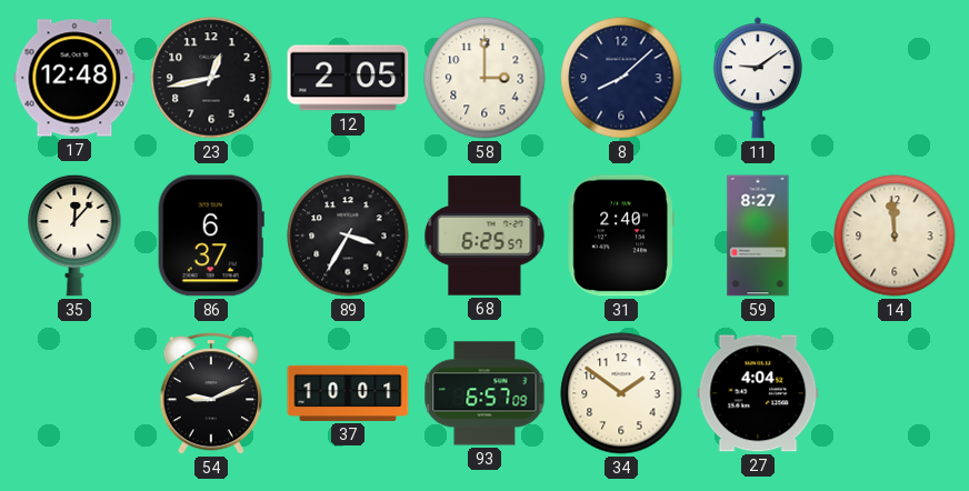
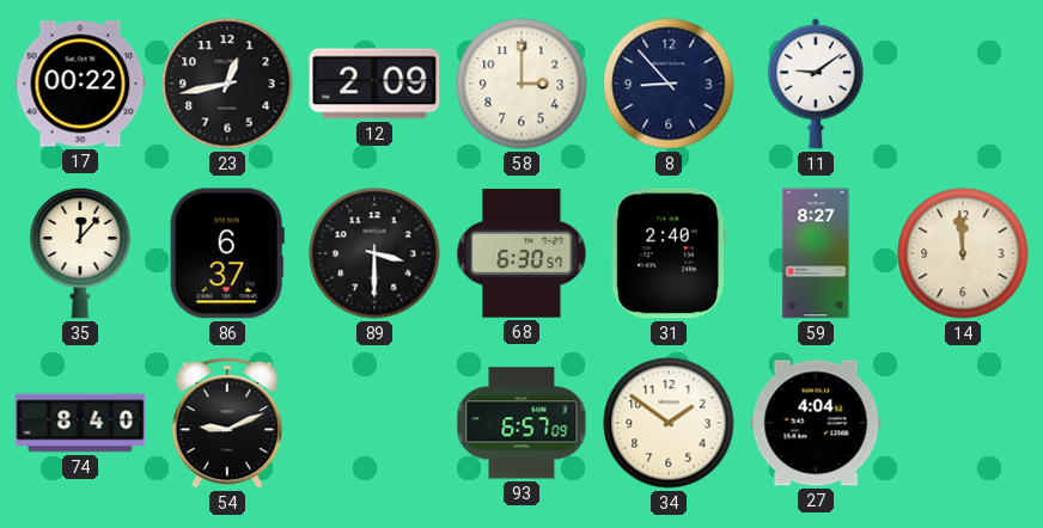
17: 12:48 -> 00:22
12: 2:05 -> 2:09
8: 8:08 -> 8:53
89: 3:35 -> 3:30
68: 6:25 -> 6:30
74: none -> 8:40
37: 10:01 -> none
